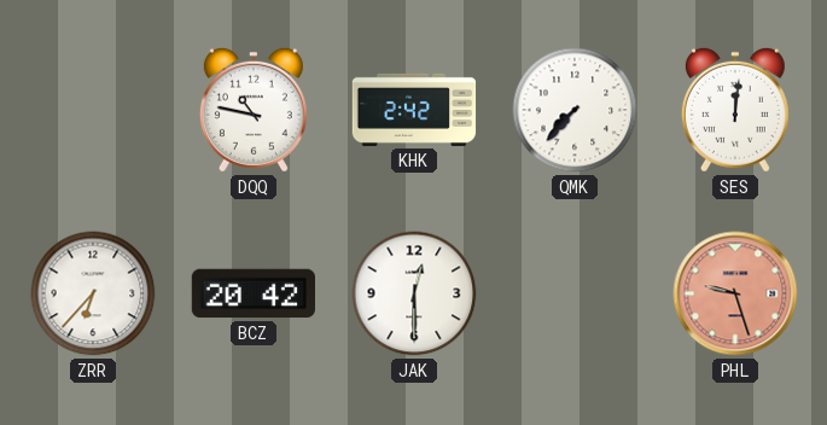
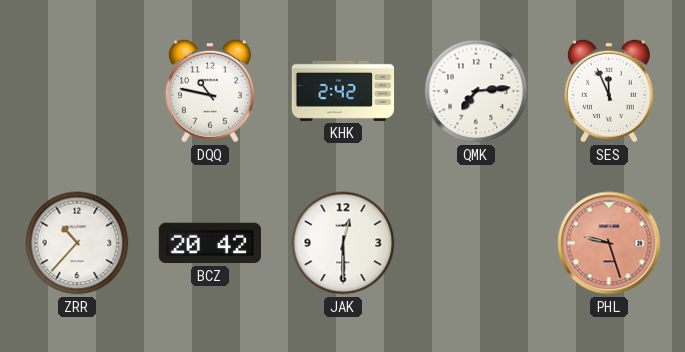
QMK: 7:37 -> 7:14
SES: 12:01 -> 11:56
ZRR: 6:37 -> 10:37
